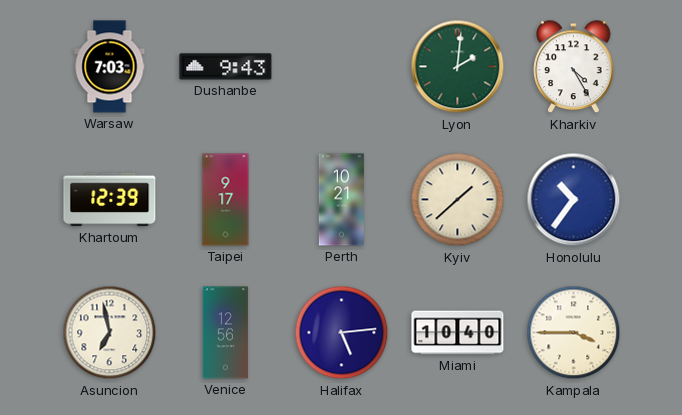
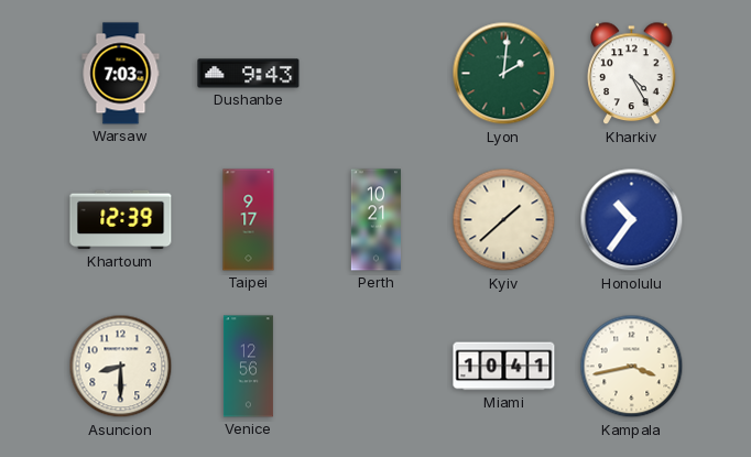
Asuncion: 6:58 -> 8:30
Halifax: 5:14 -> none
Miami: 10:40 -> 10:41
Kampala: 3:45 -> 3:43
